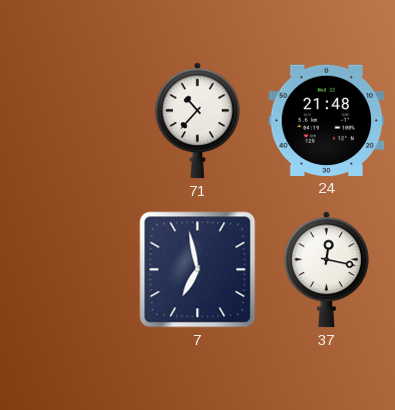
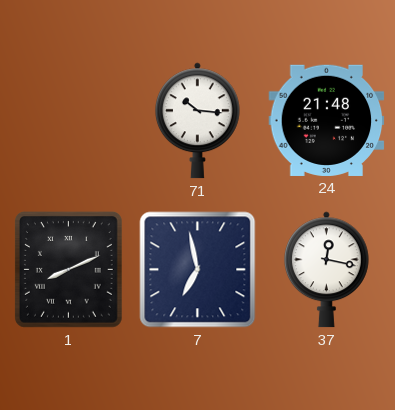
71: 10:37 -> 10:16
1: none -> 8:11
